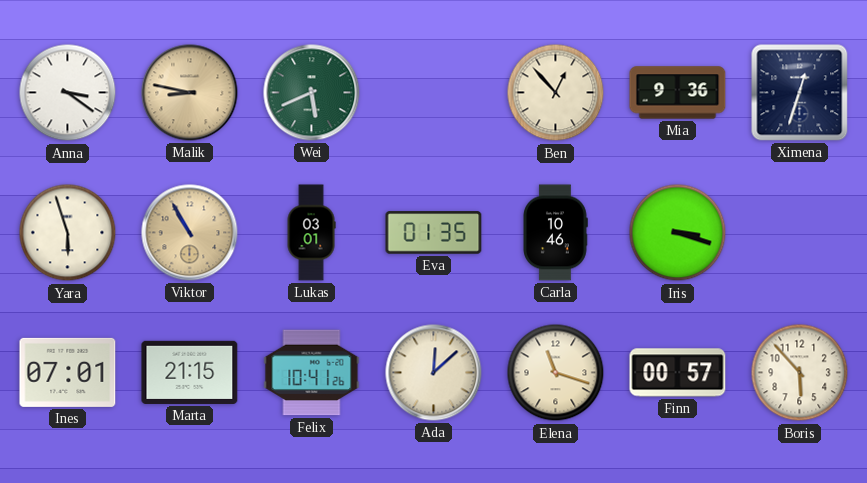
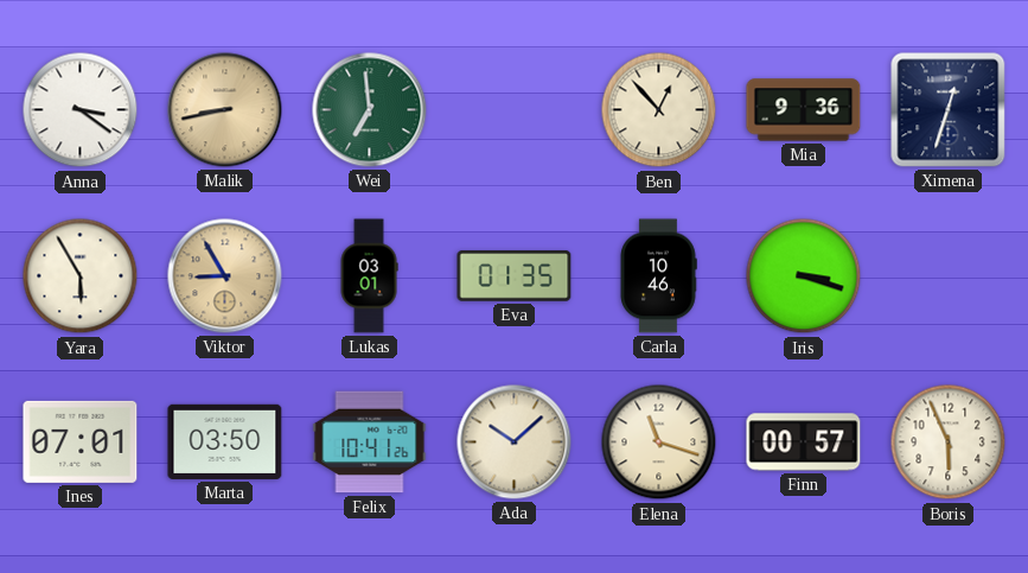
Malik: 8:47 -> 8:43
Wei: 5:41 -> 6:59
Yara: 5:57 -> 5:55
Viktor: 10:55 -> 8:55
Marta: 21:15 -> 03:50
Ada: 12:08 -> 10:08
Boris: 5:53 -> 5:56
